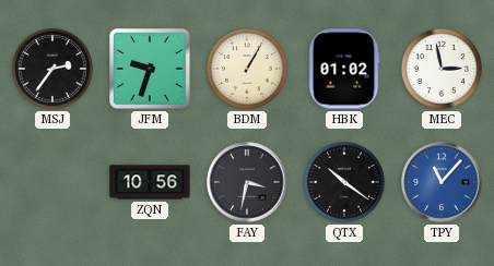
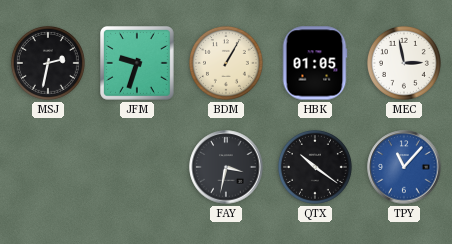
MSJ: 2:36 -> 2:32
HBK: 01:02 -> 01:05
ZQN: 10:56 -> none
